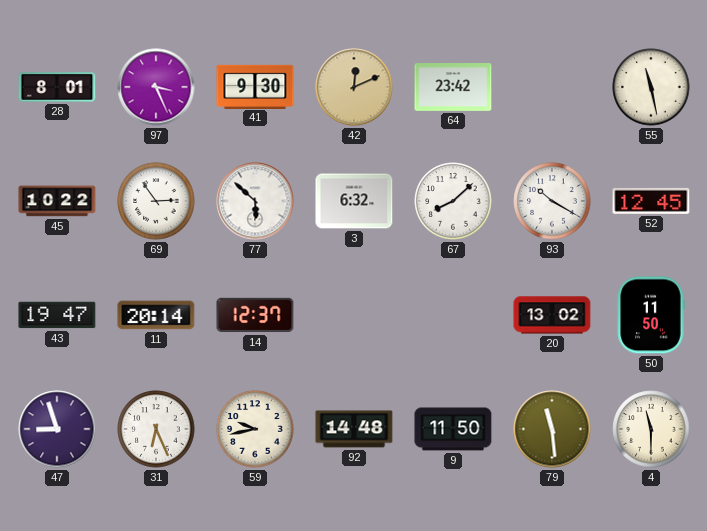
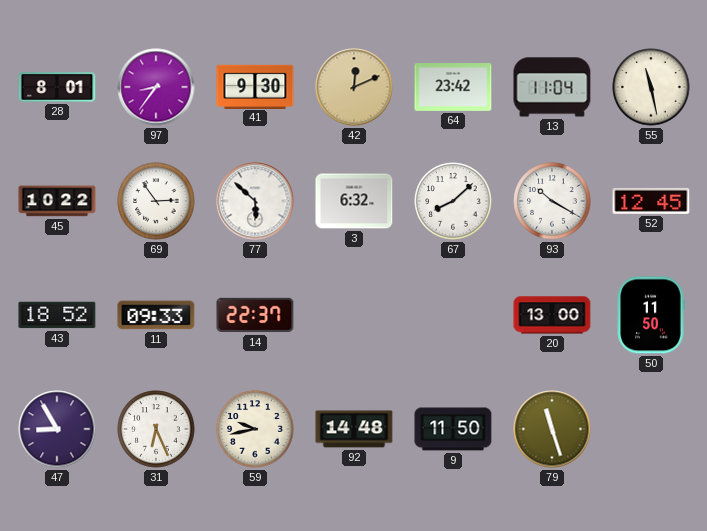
97: 3:26 -> 8:36
13: none -> 11:04
43: 19:47 -> 18:52
11: 20:14 -> 09:33
14: 12:37 -> 22:37
20: 13:02 -> 13:00
47: 8:57 -> 8:55
79: 11:29 -> 11:27
4: 11:30 -> none
